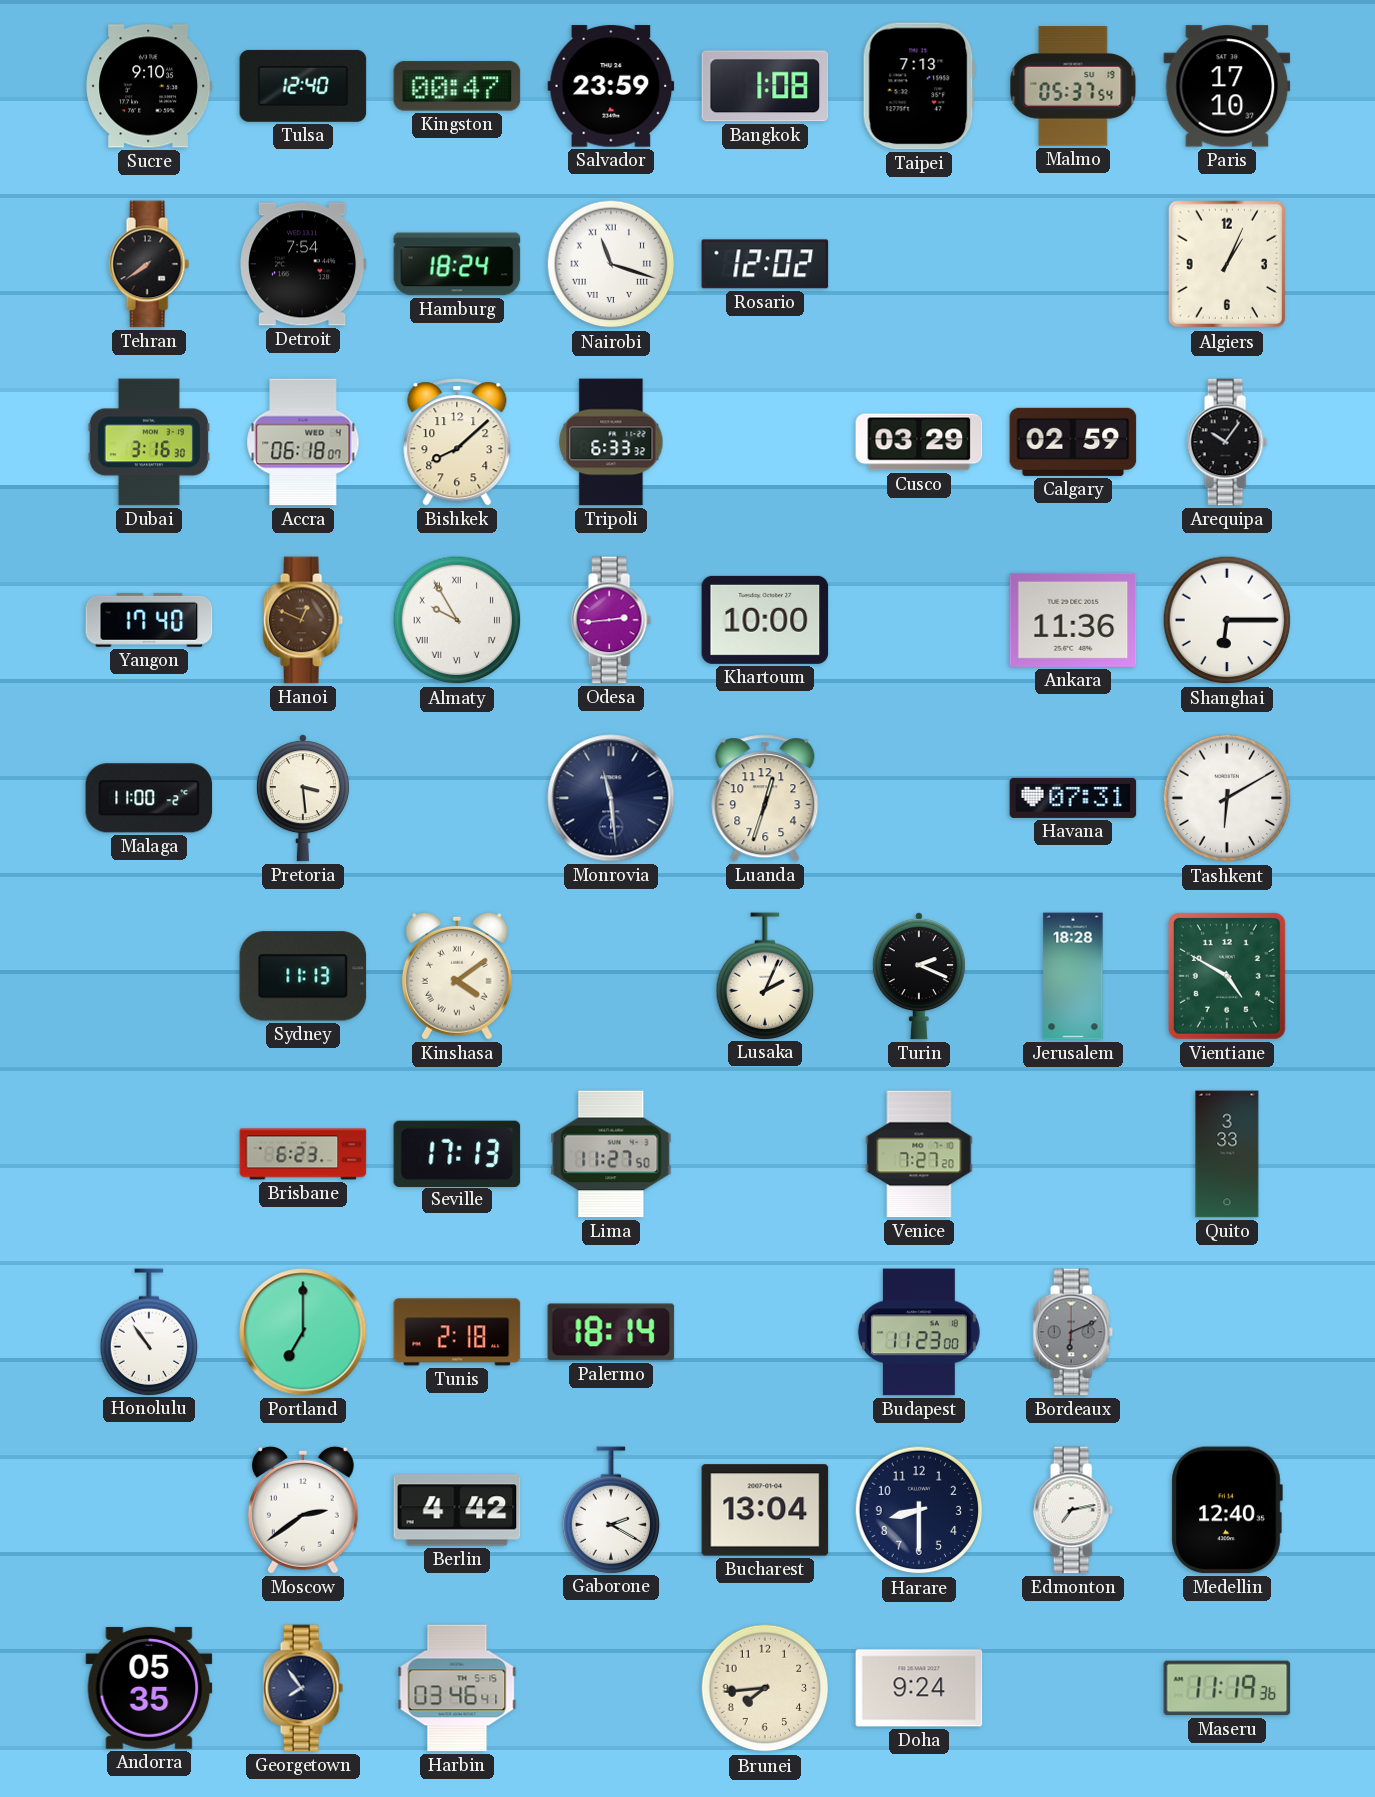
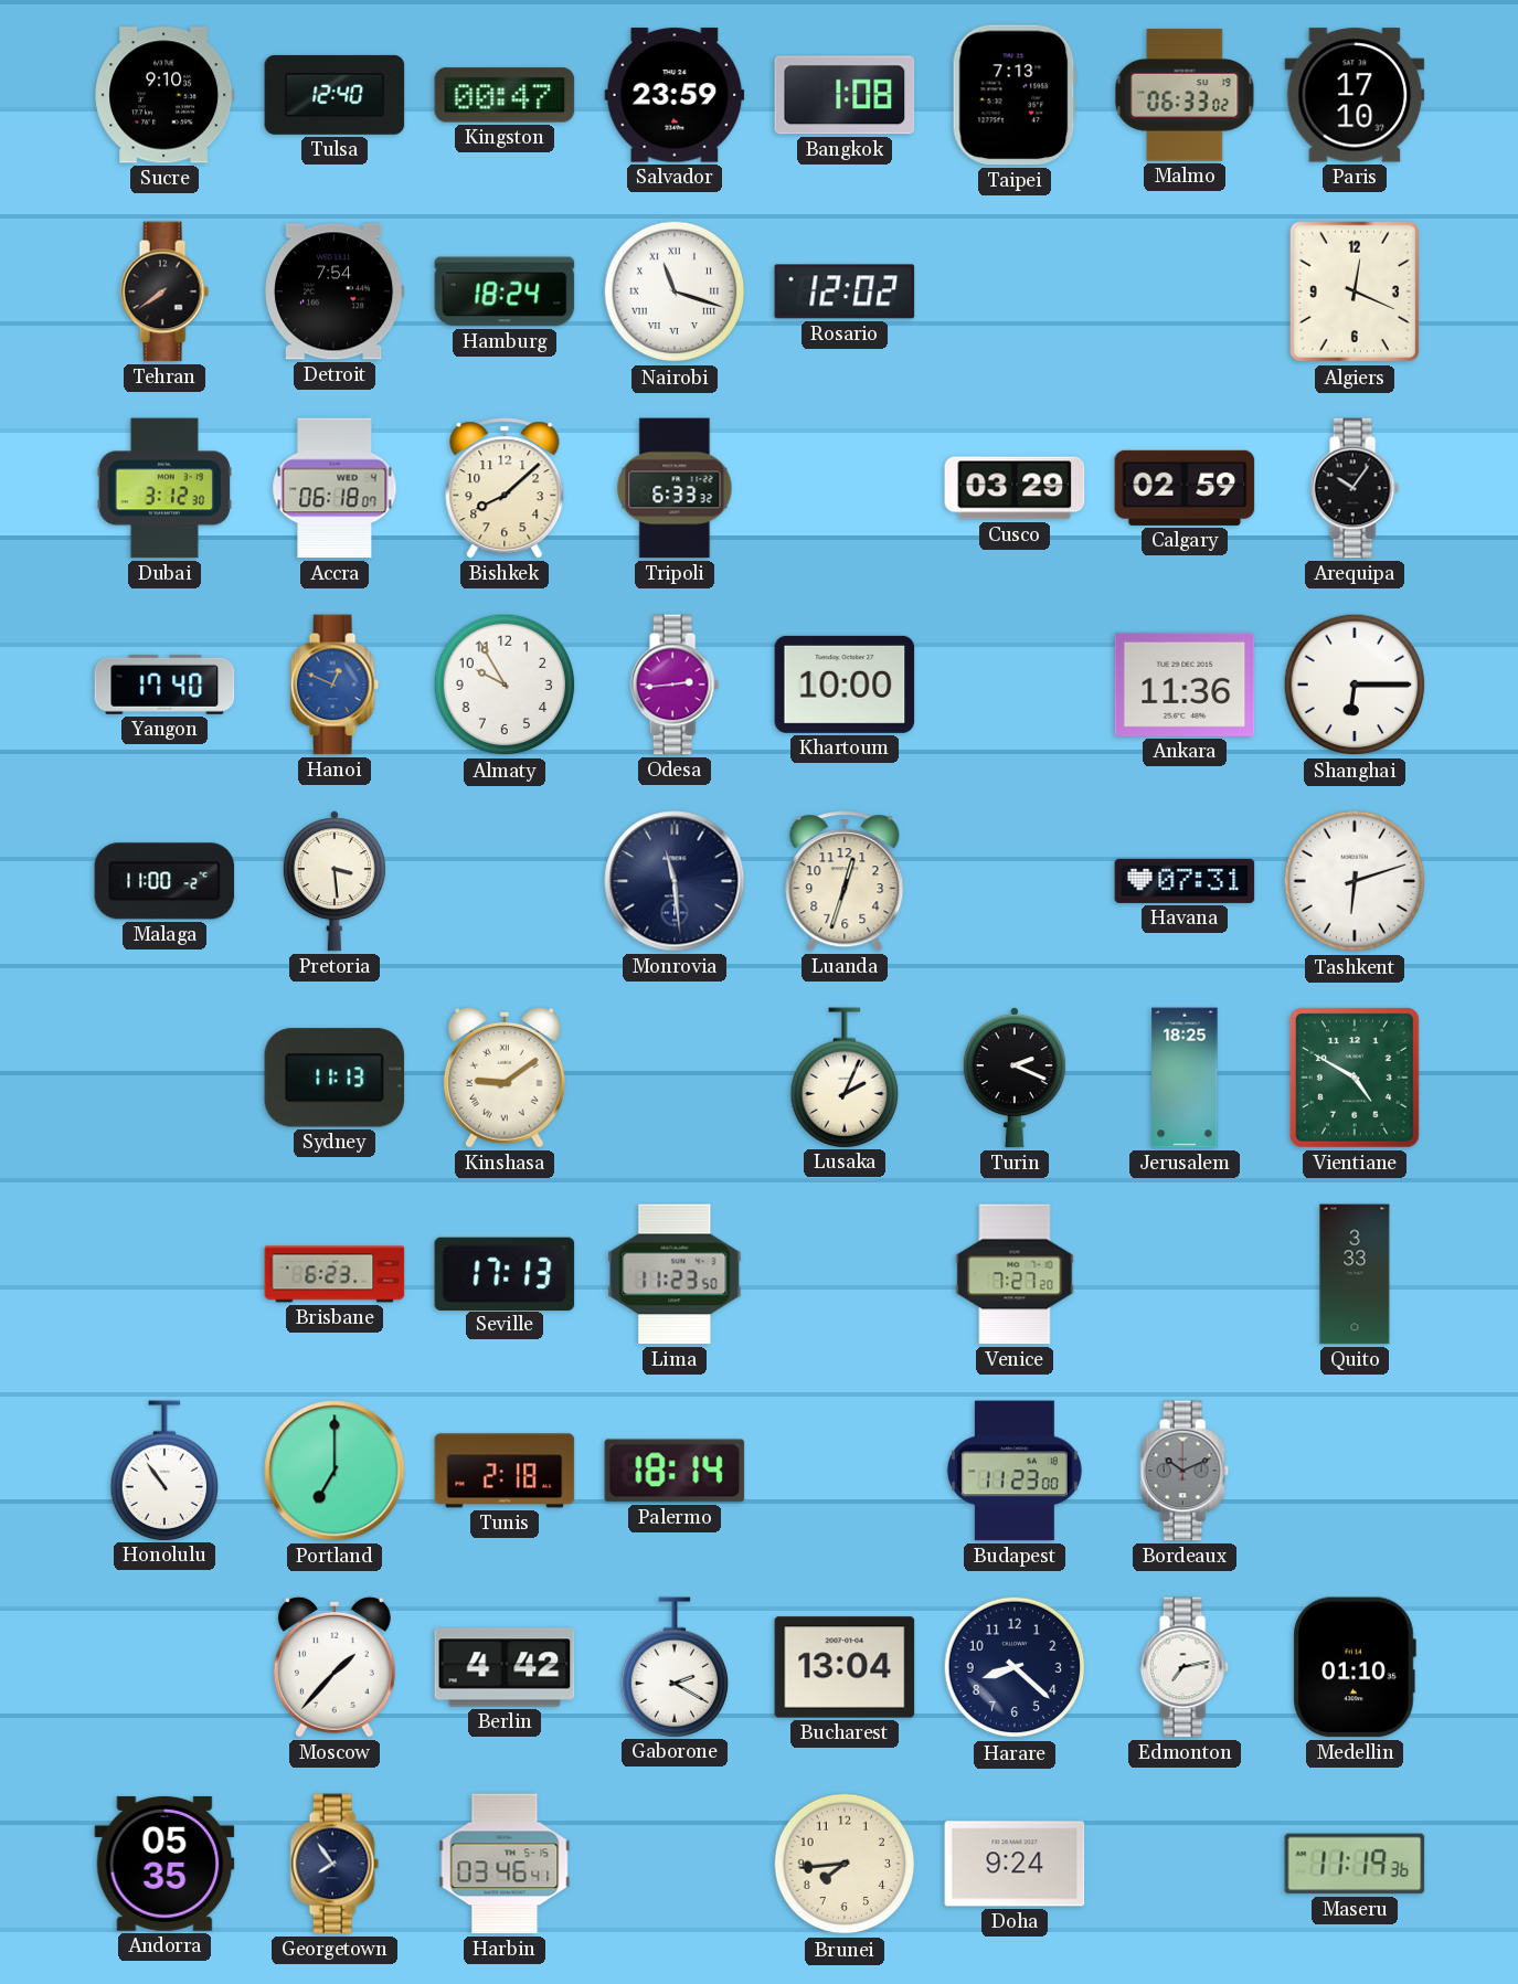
Malmo: 05:37 -> 06:33
Algiers: 1:04 -> 12:19
Dubai: 3:16 -> 3:12
Hanoi dial: brown -> blue
Almaty numerals: Roman -> Arabic
Tashkent: 6:10 -> 6:12
Kinshasa: 4:09 -> 9:09
Jerusalem: 18:28 -> 18:25
Lima: 11:27 -> 11:23
Bordeaux: 6:11 -> 10:11
Moscow: 2:39 -> 1:37
Harare: 8:30 -> 8:22
Medellin: 12:40 -> 01:10
